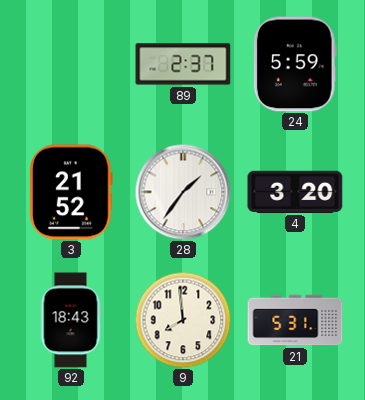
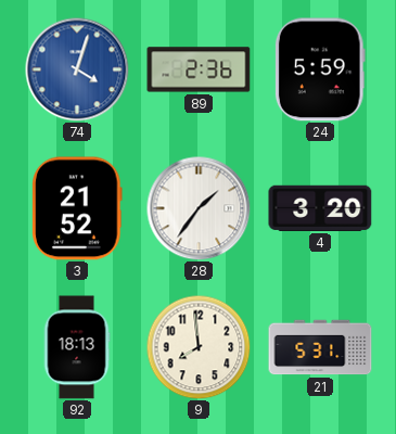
74: none -> 4:03
89: 2:37 -> 2:36
92: 18:43 -> 18:13
